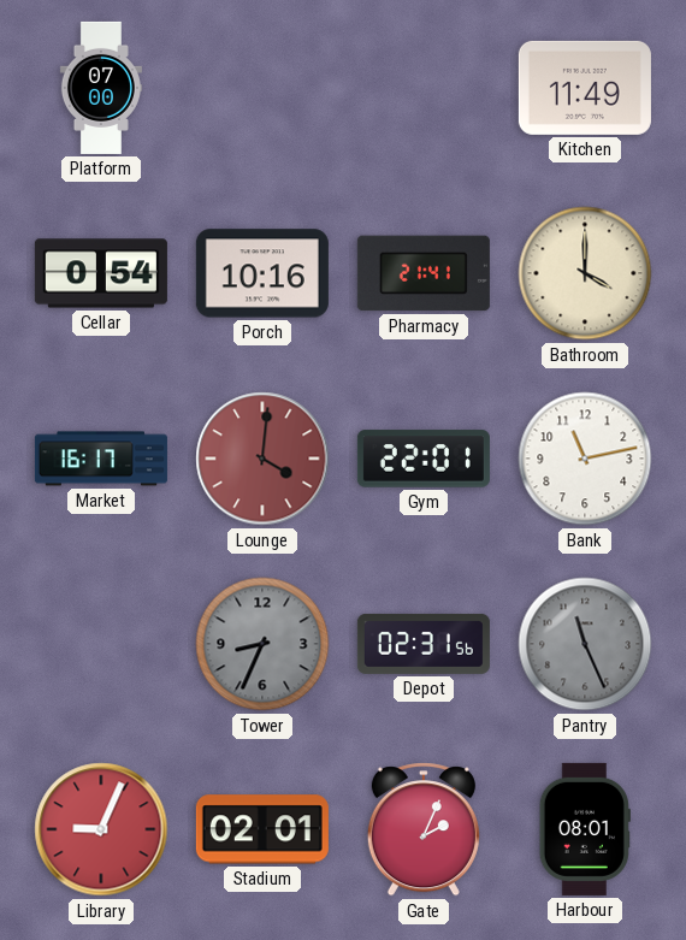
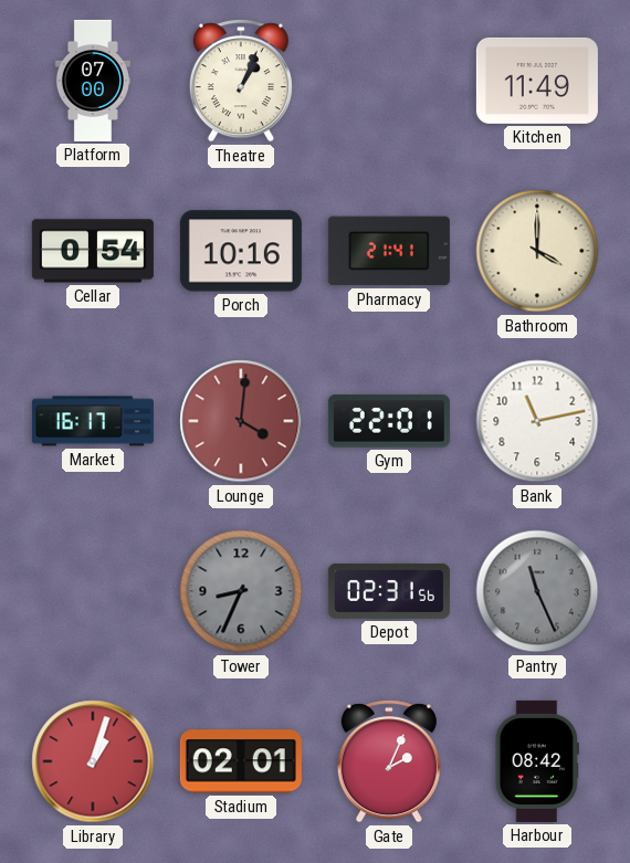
Theatre: none -> 1:04
Library: 9:04 -> 1:03
Harbour: 08:01 -> 08:42
